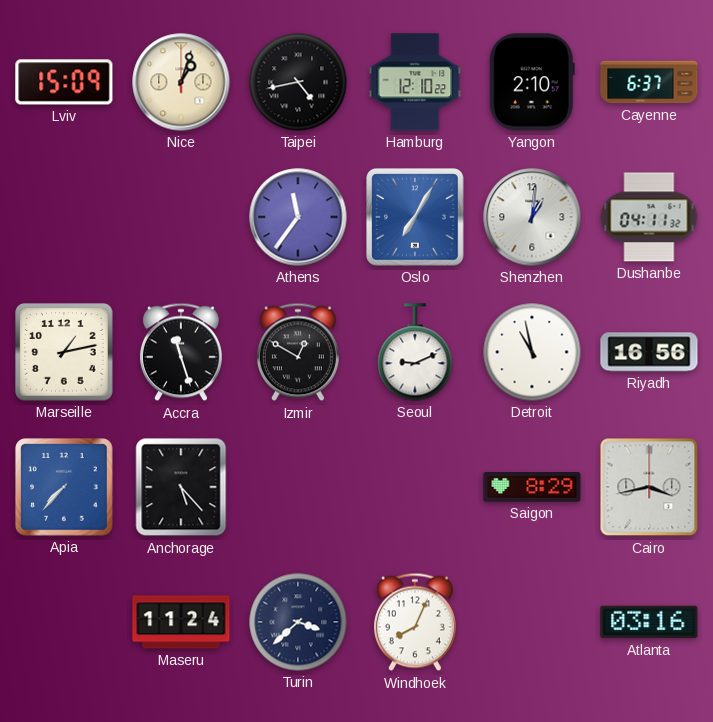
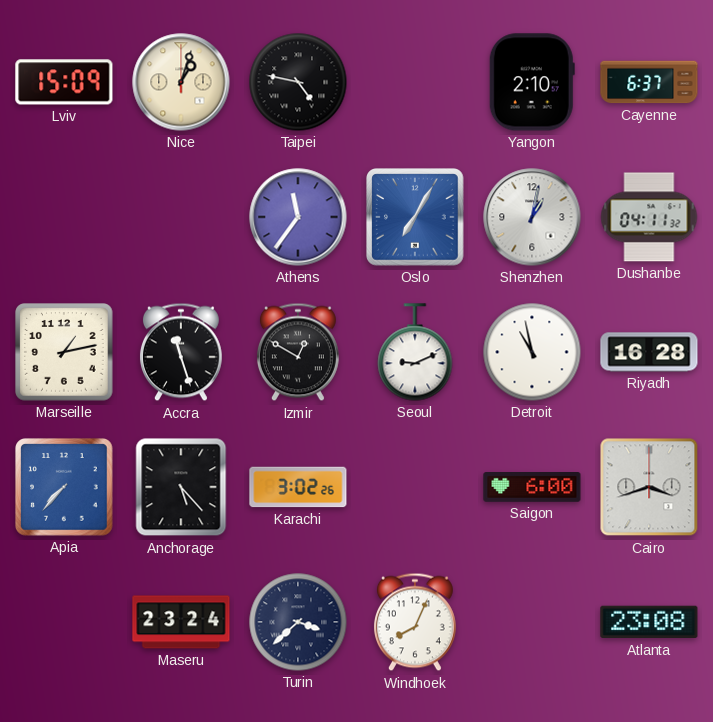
Taipei: 4:43 -> 4:47
Hamburg: 12:10 -> none
Shenzhen: 1:01 -> 1:02
Riyadh: 16:56 -> 16:28
Karachi: none -> 3:02
Saigon: 8:29 -> 6:00
Cairo: 3:43 -> 3:42
Maseru: 11:24 -> 23:24
Atlanta: 03:16 -> 23:08
